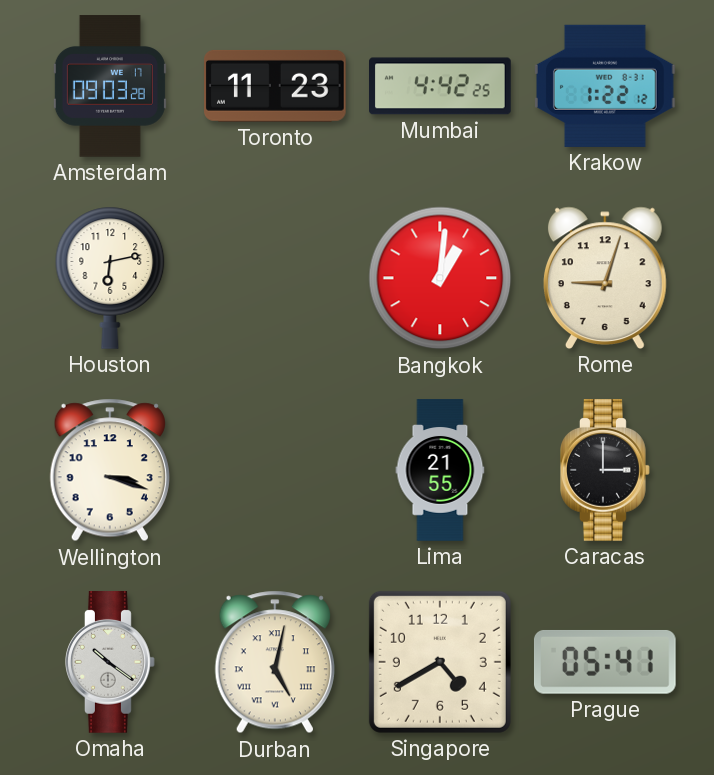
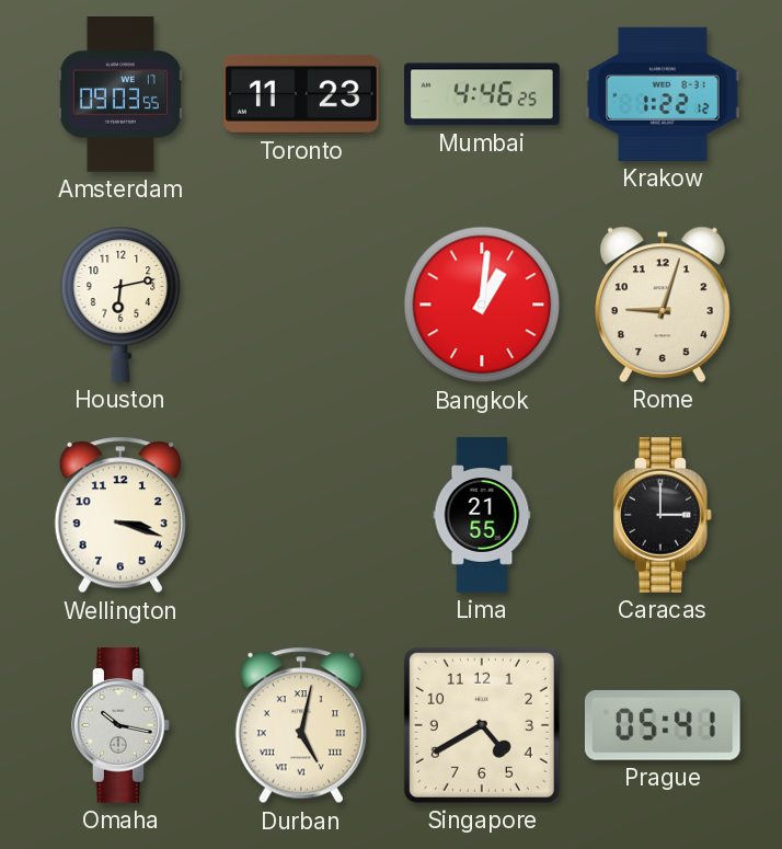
Amsterdam: 09:03:28 -> 09:03:55
Mumbai: 4:42 -> 4:46
Omaha: 10:21 -> 10:17
